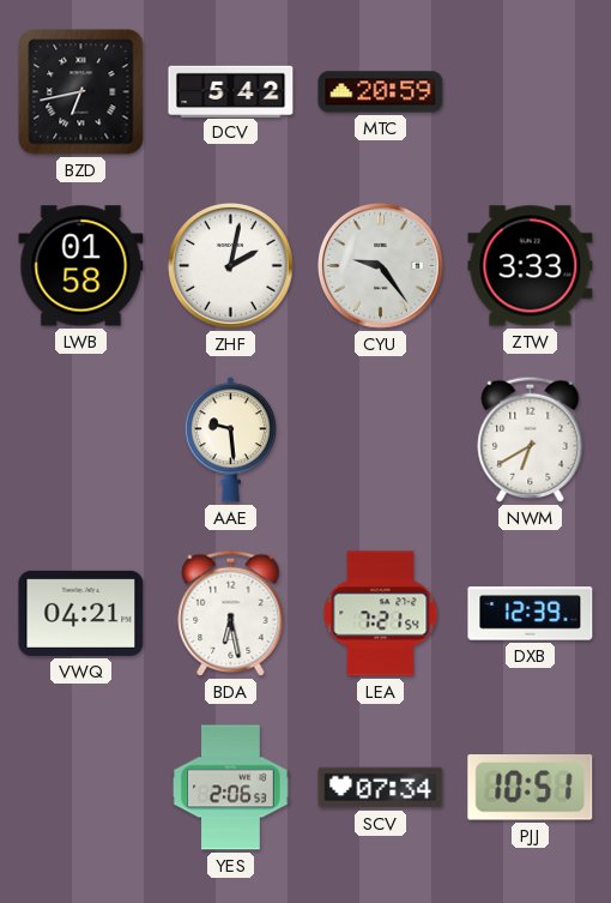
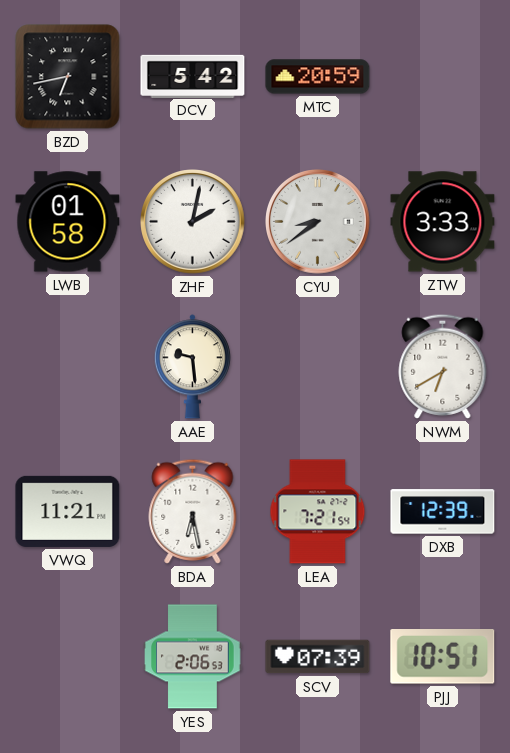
CYU: 9:24 -> 8:39
VWQ: 04:21 -> 11:21
SCV: 07:34 -> 07:39
